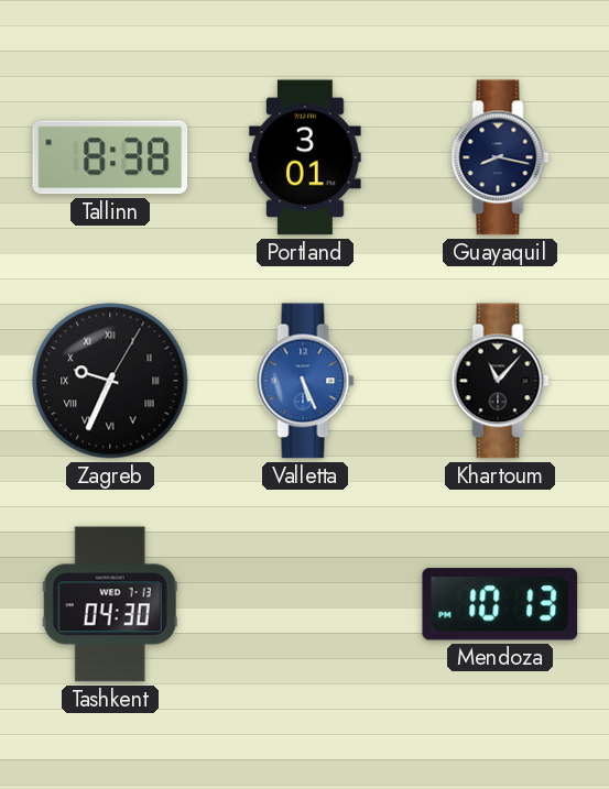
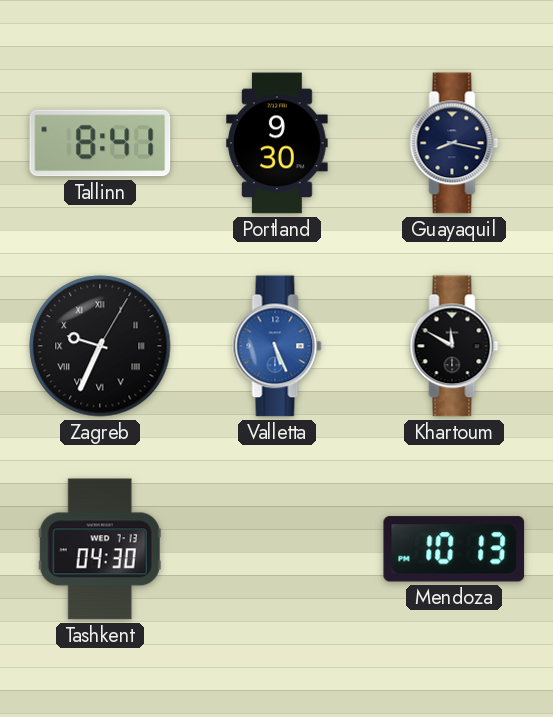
Tallinn: 8:38 -> 8:41
Portland: 3:01 -> 9:30
Khartoum: 11:07 -> 11:50
